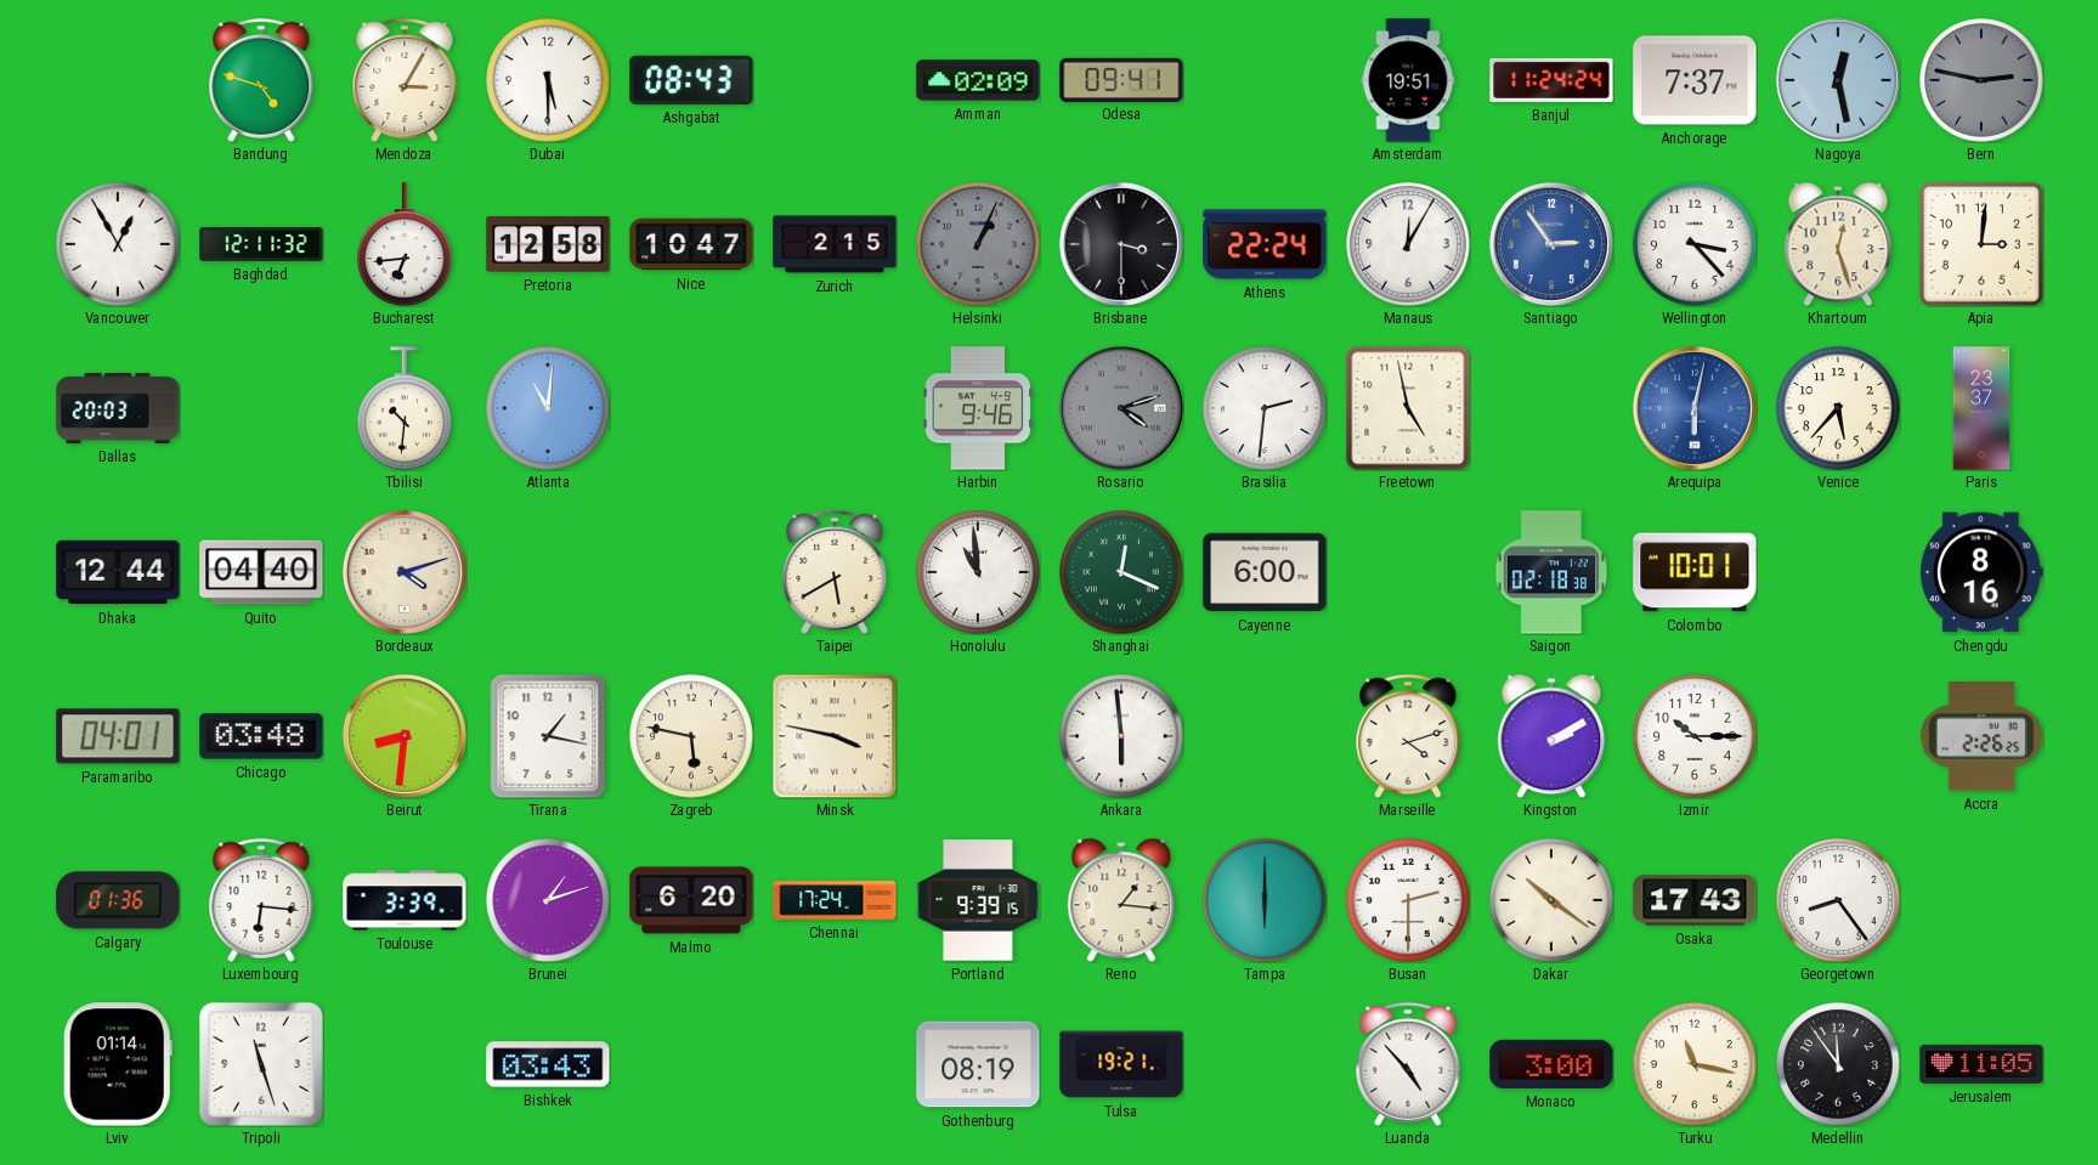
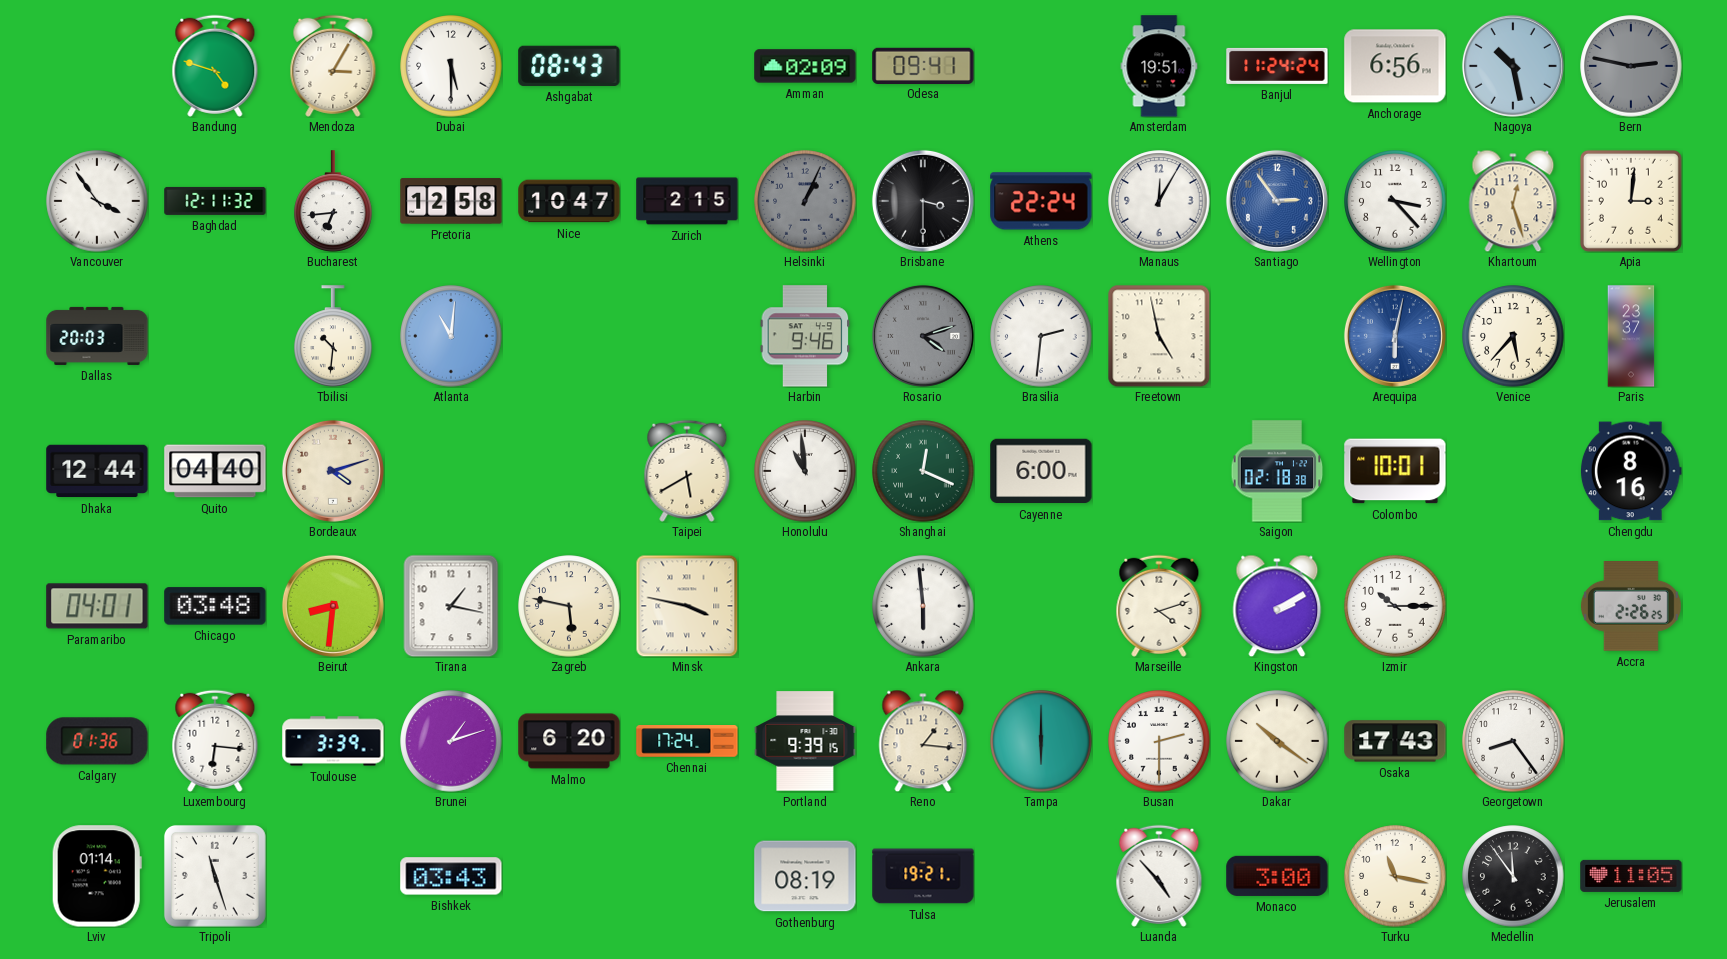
Anchorage: 7:37 -> 6:56
Nagoya: 12:28 -> 10:28
Vancouver: 12:55 -> 3:54
